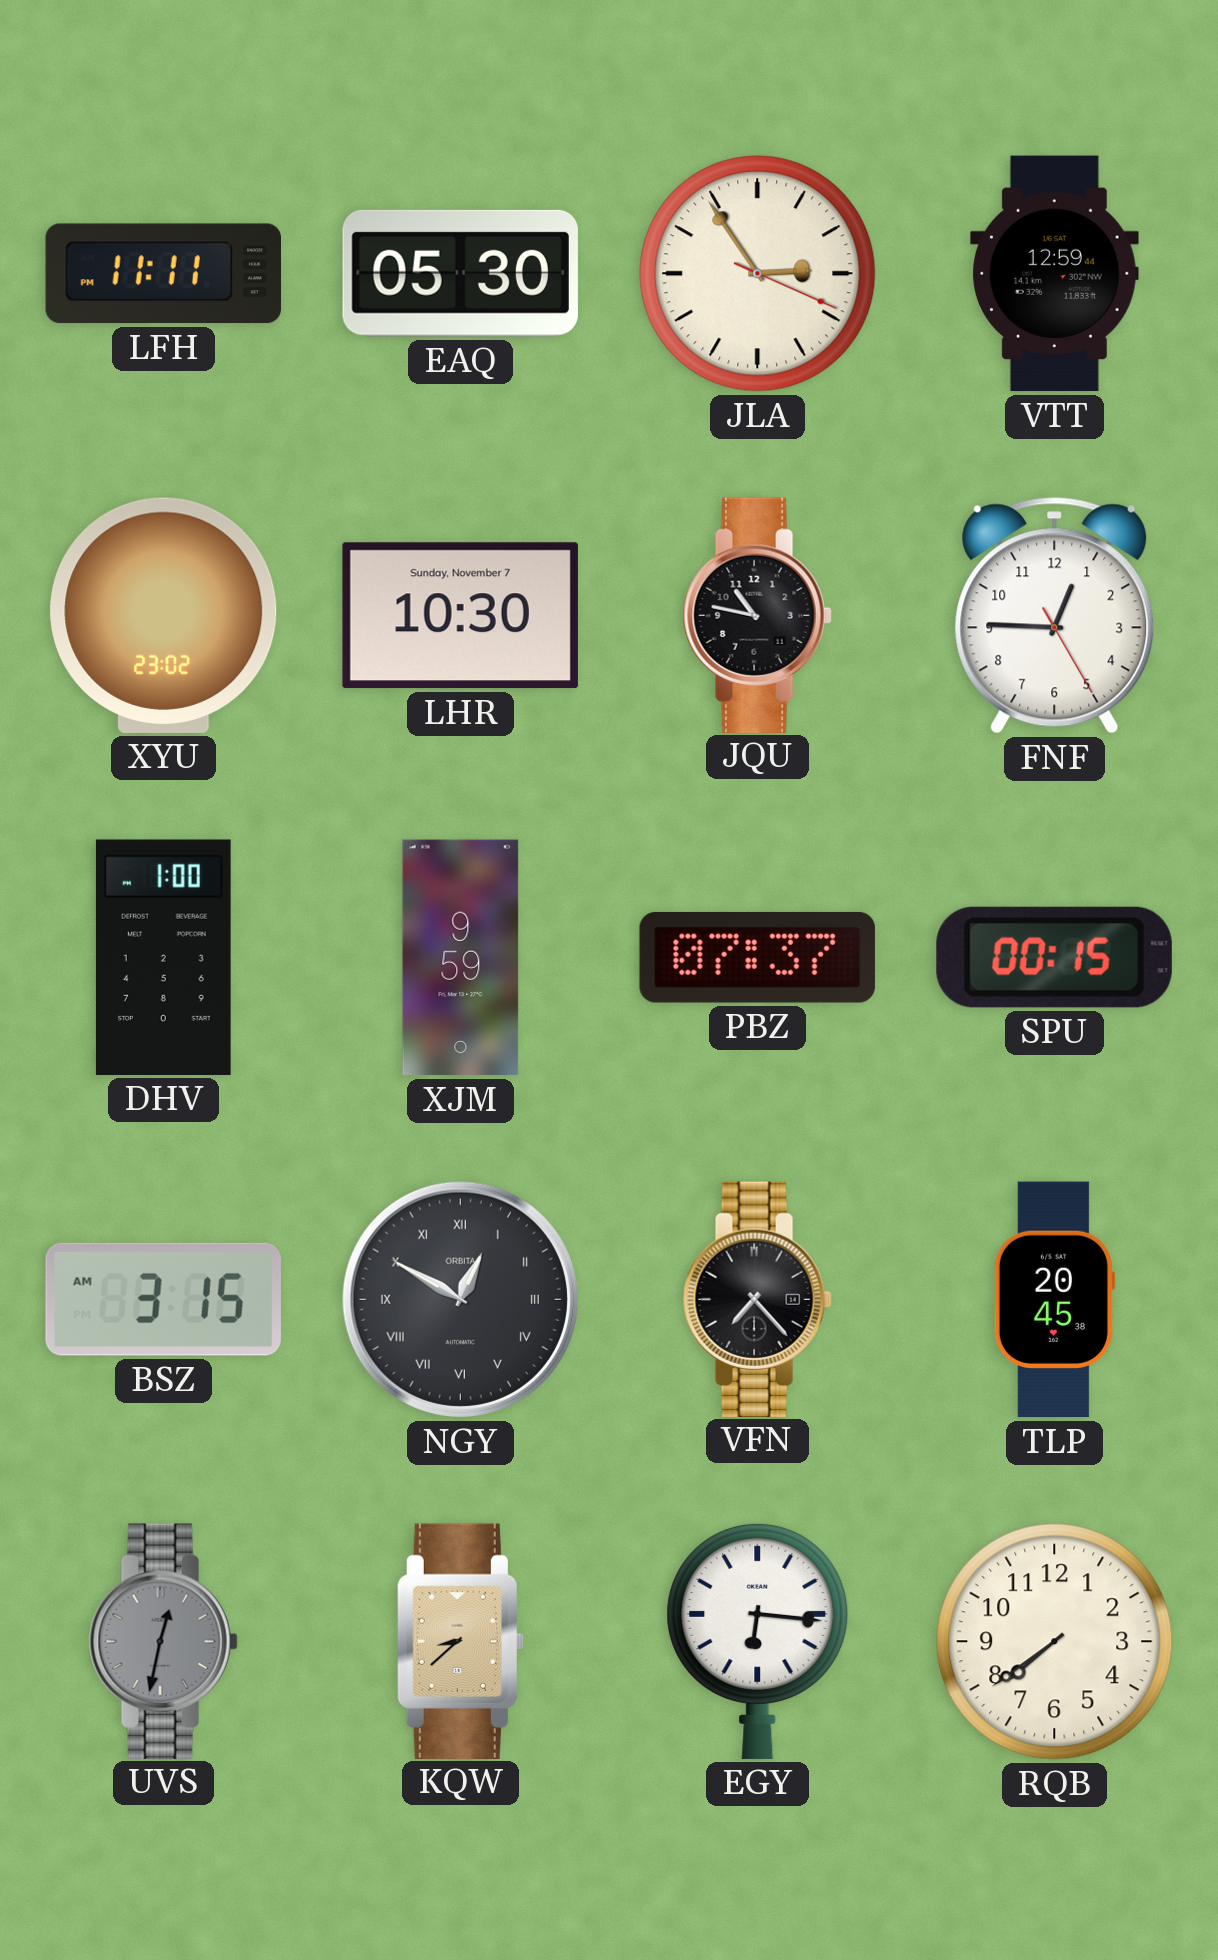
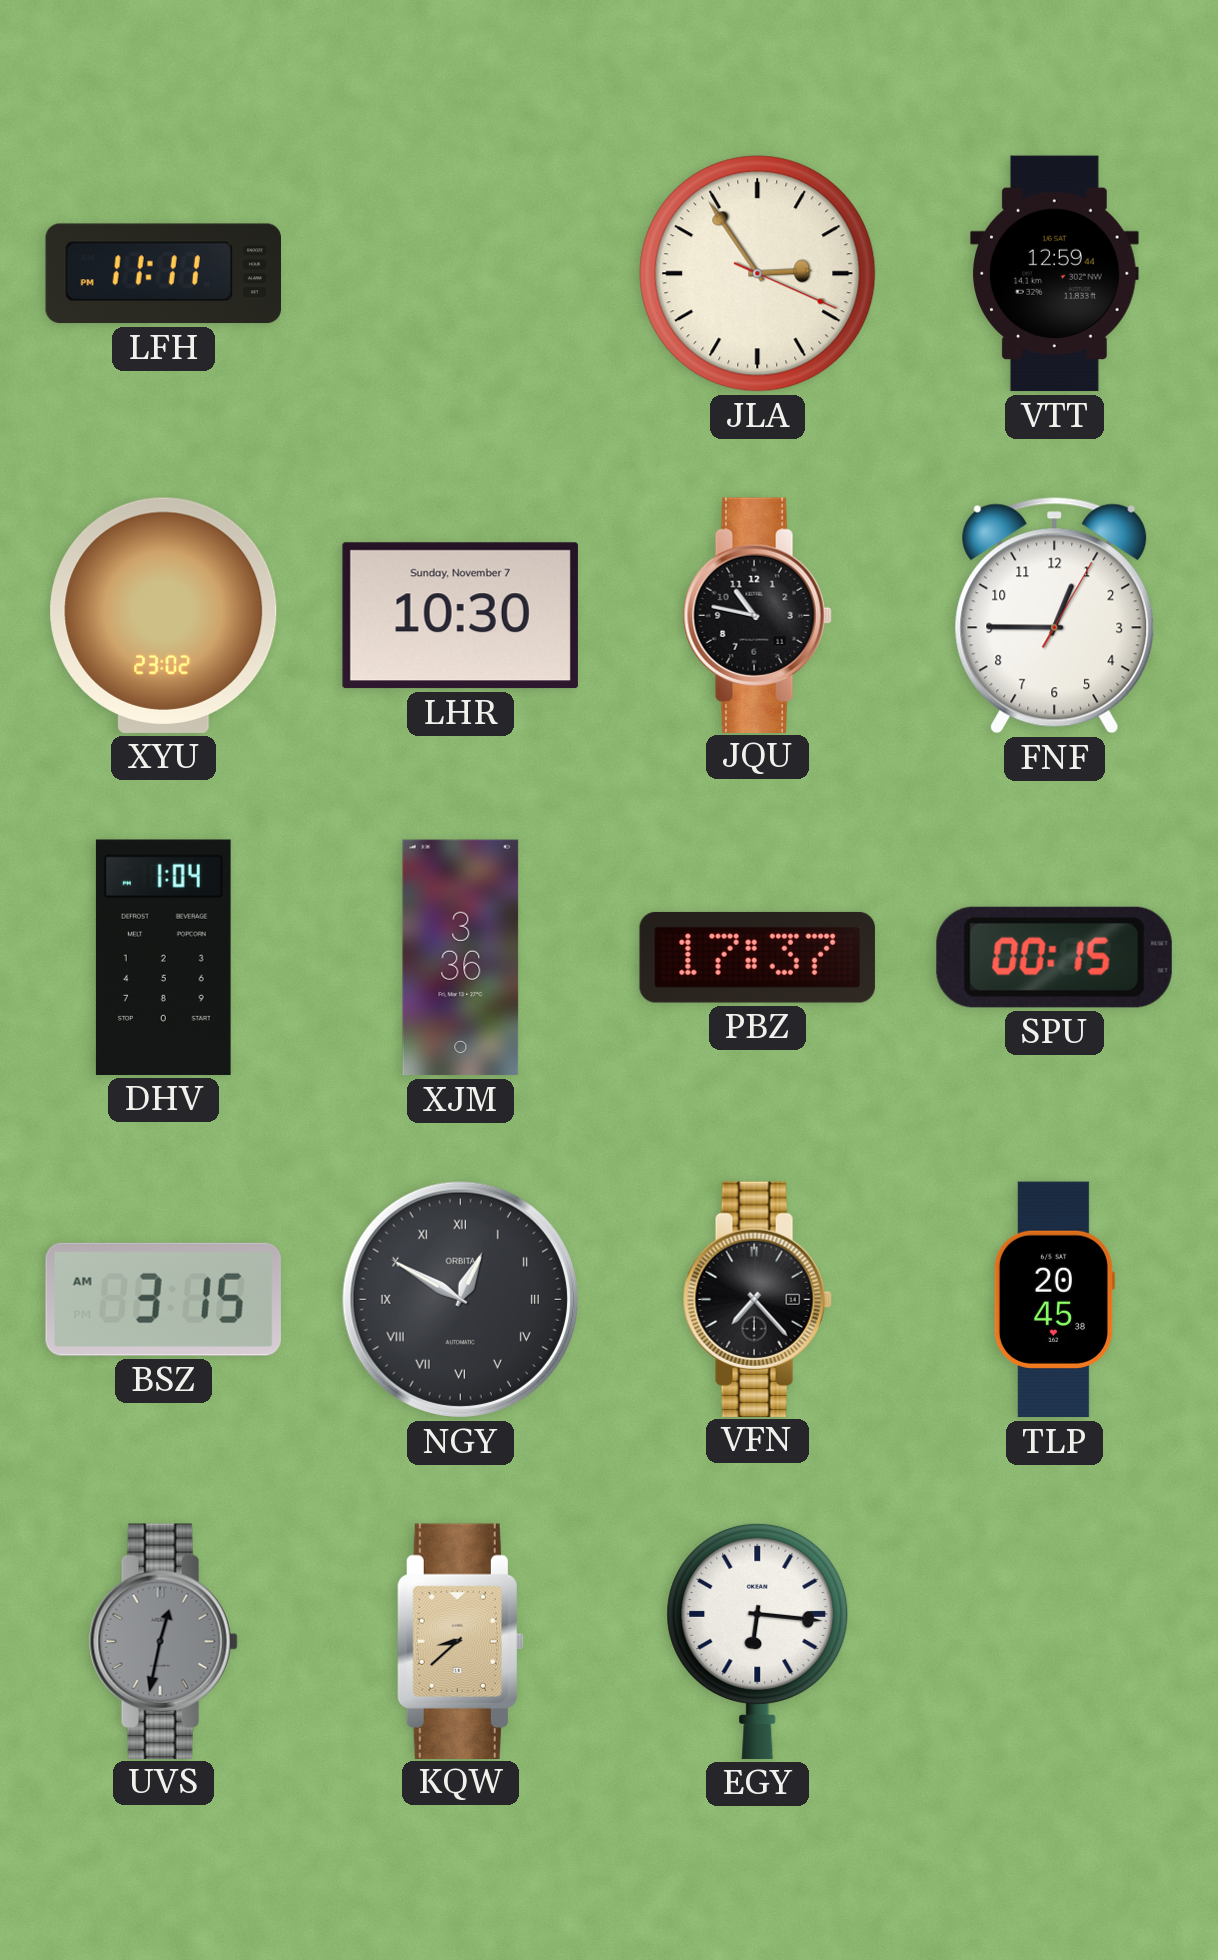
EAQ: 05:30 -> none
FNF: 12:45:25 -> 12:45:05
DHV: 1:00 -> 1:04
XJM: 9:59 -> 3:36
PBZ: 07:37 -> 17:37
RQB: 7:39 -> none
